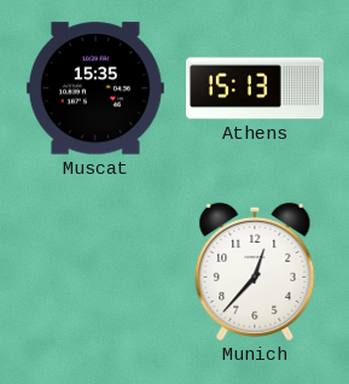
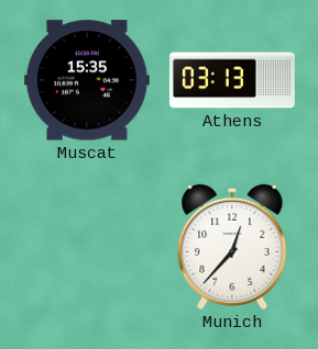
Athens: 15:13 -> 03:13
